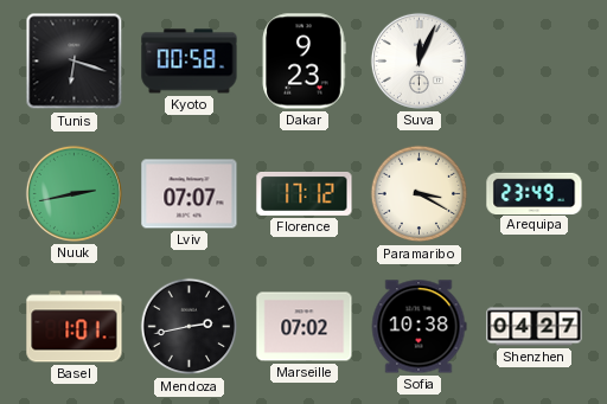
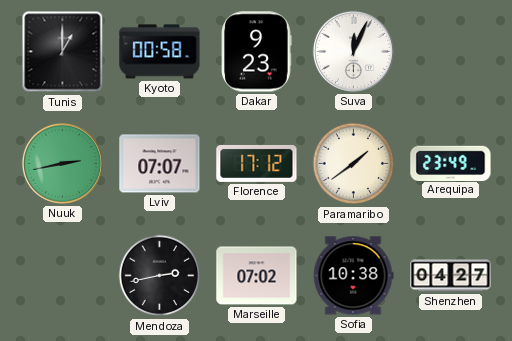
Tunis: 6:18 -> 1:00
Paramaribo: 3:20 -> 1:39
Basel: 1:01 -> none
